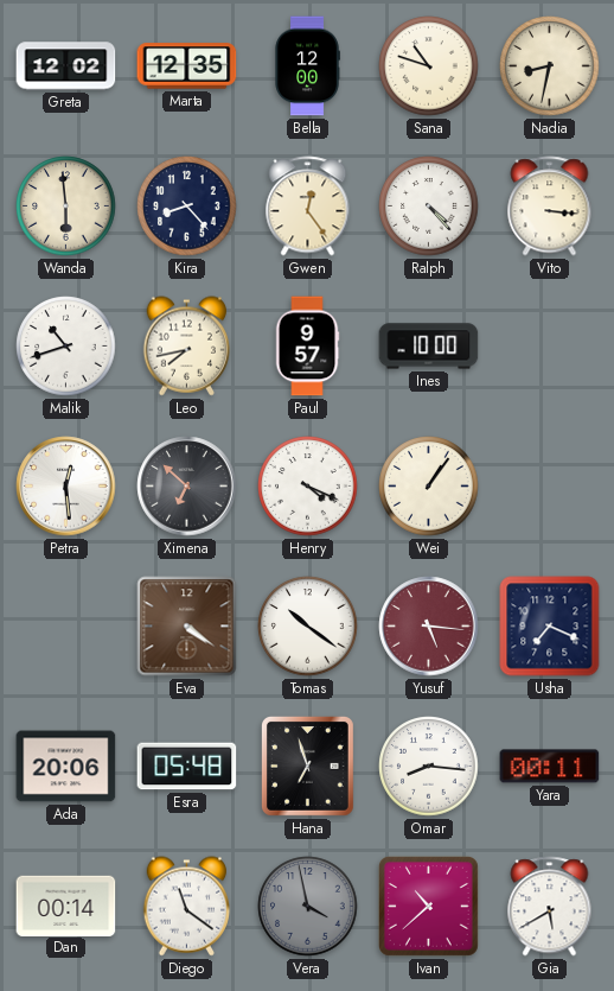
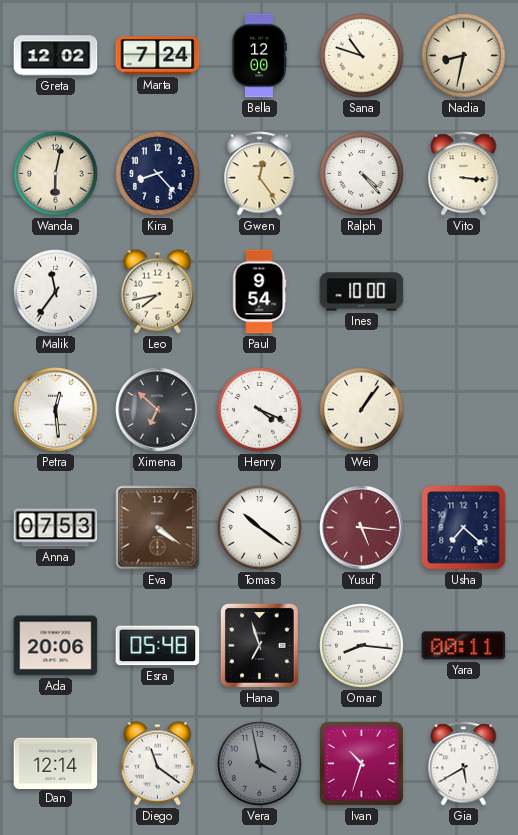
Marta: 12:35 -> 7:24
Wanda: 5:59 -> 6:02
Malik: 10:42 -> 11:36
Paul: 9:57 -> 9:54
Anna: none -> 07:53
Usha: 7:19 -> 7:22
Dan: 00:14 -> 12:14
Ivan: 10:38 -> 10:33
